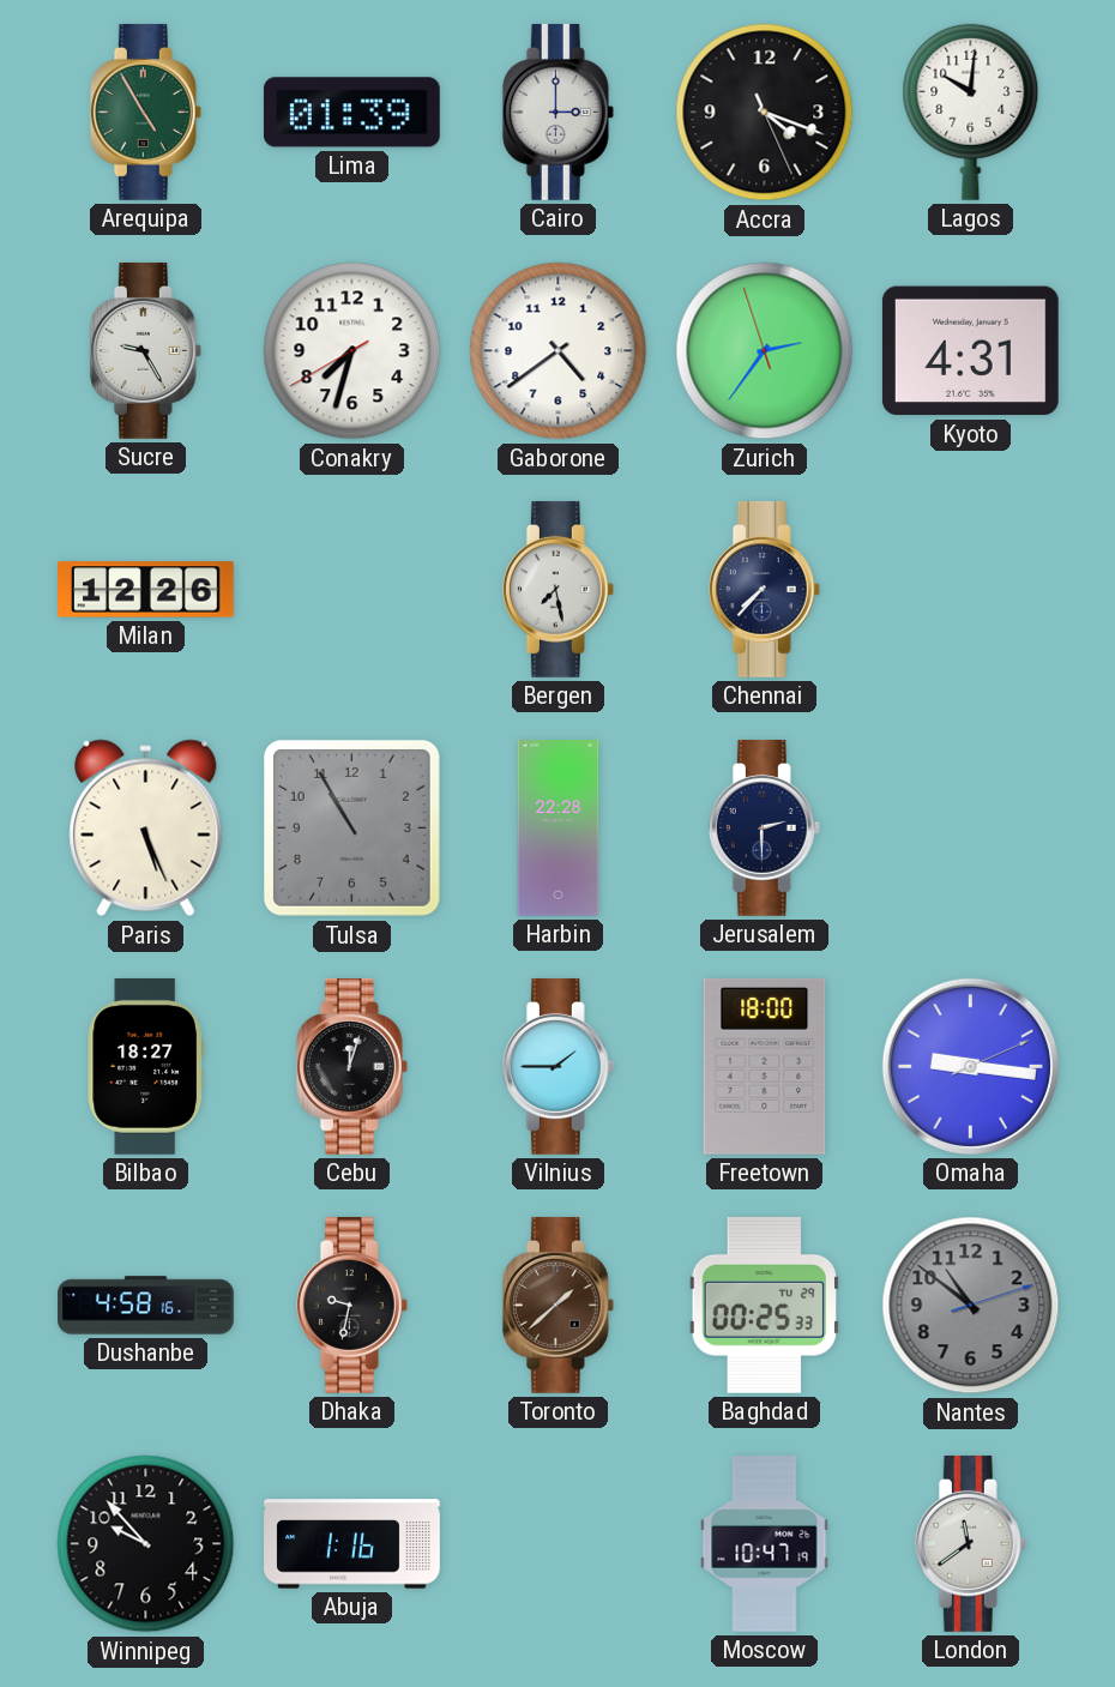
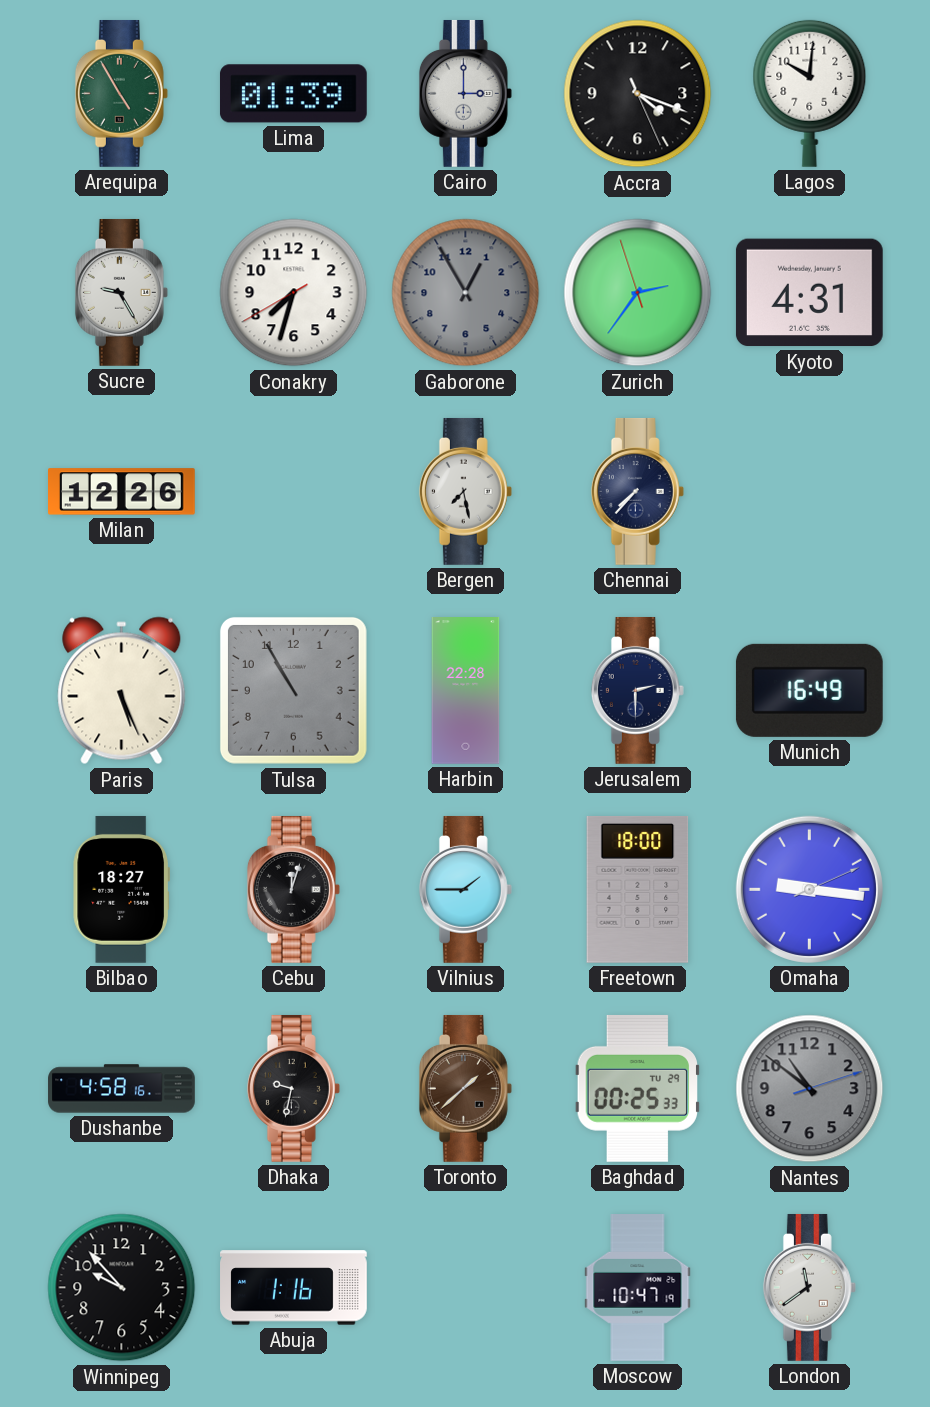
Gaborone: 4:39 -> 12:55
Gaborone dial: white -> grey
Munich: none -> 16:49
